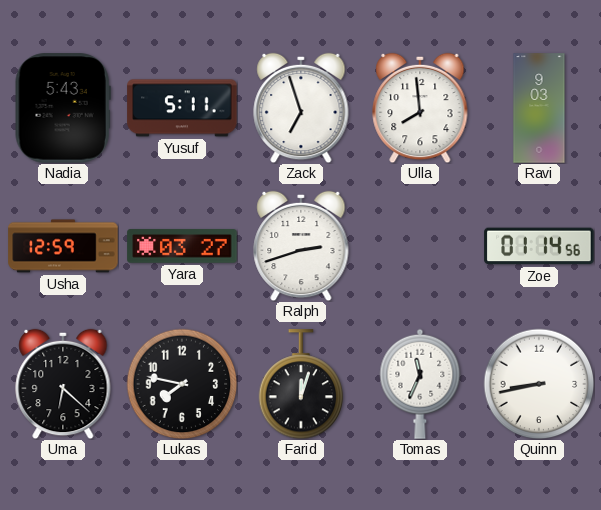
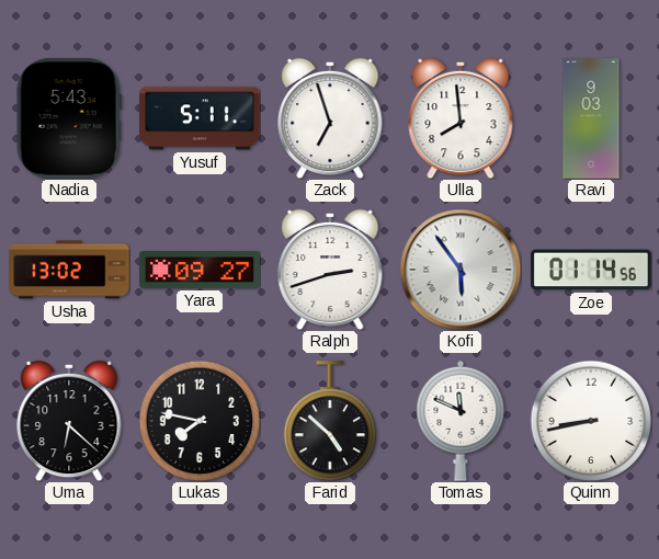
Usha: 12:59 -> 13:02
Yara: 03:27 -> 09:27
Kofi: none -> 5:54
Farid: 12:03 -> 4:52
Tomas: 11:34 -> 11:49
